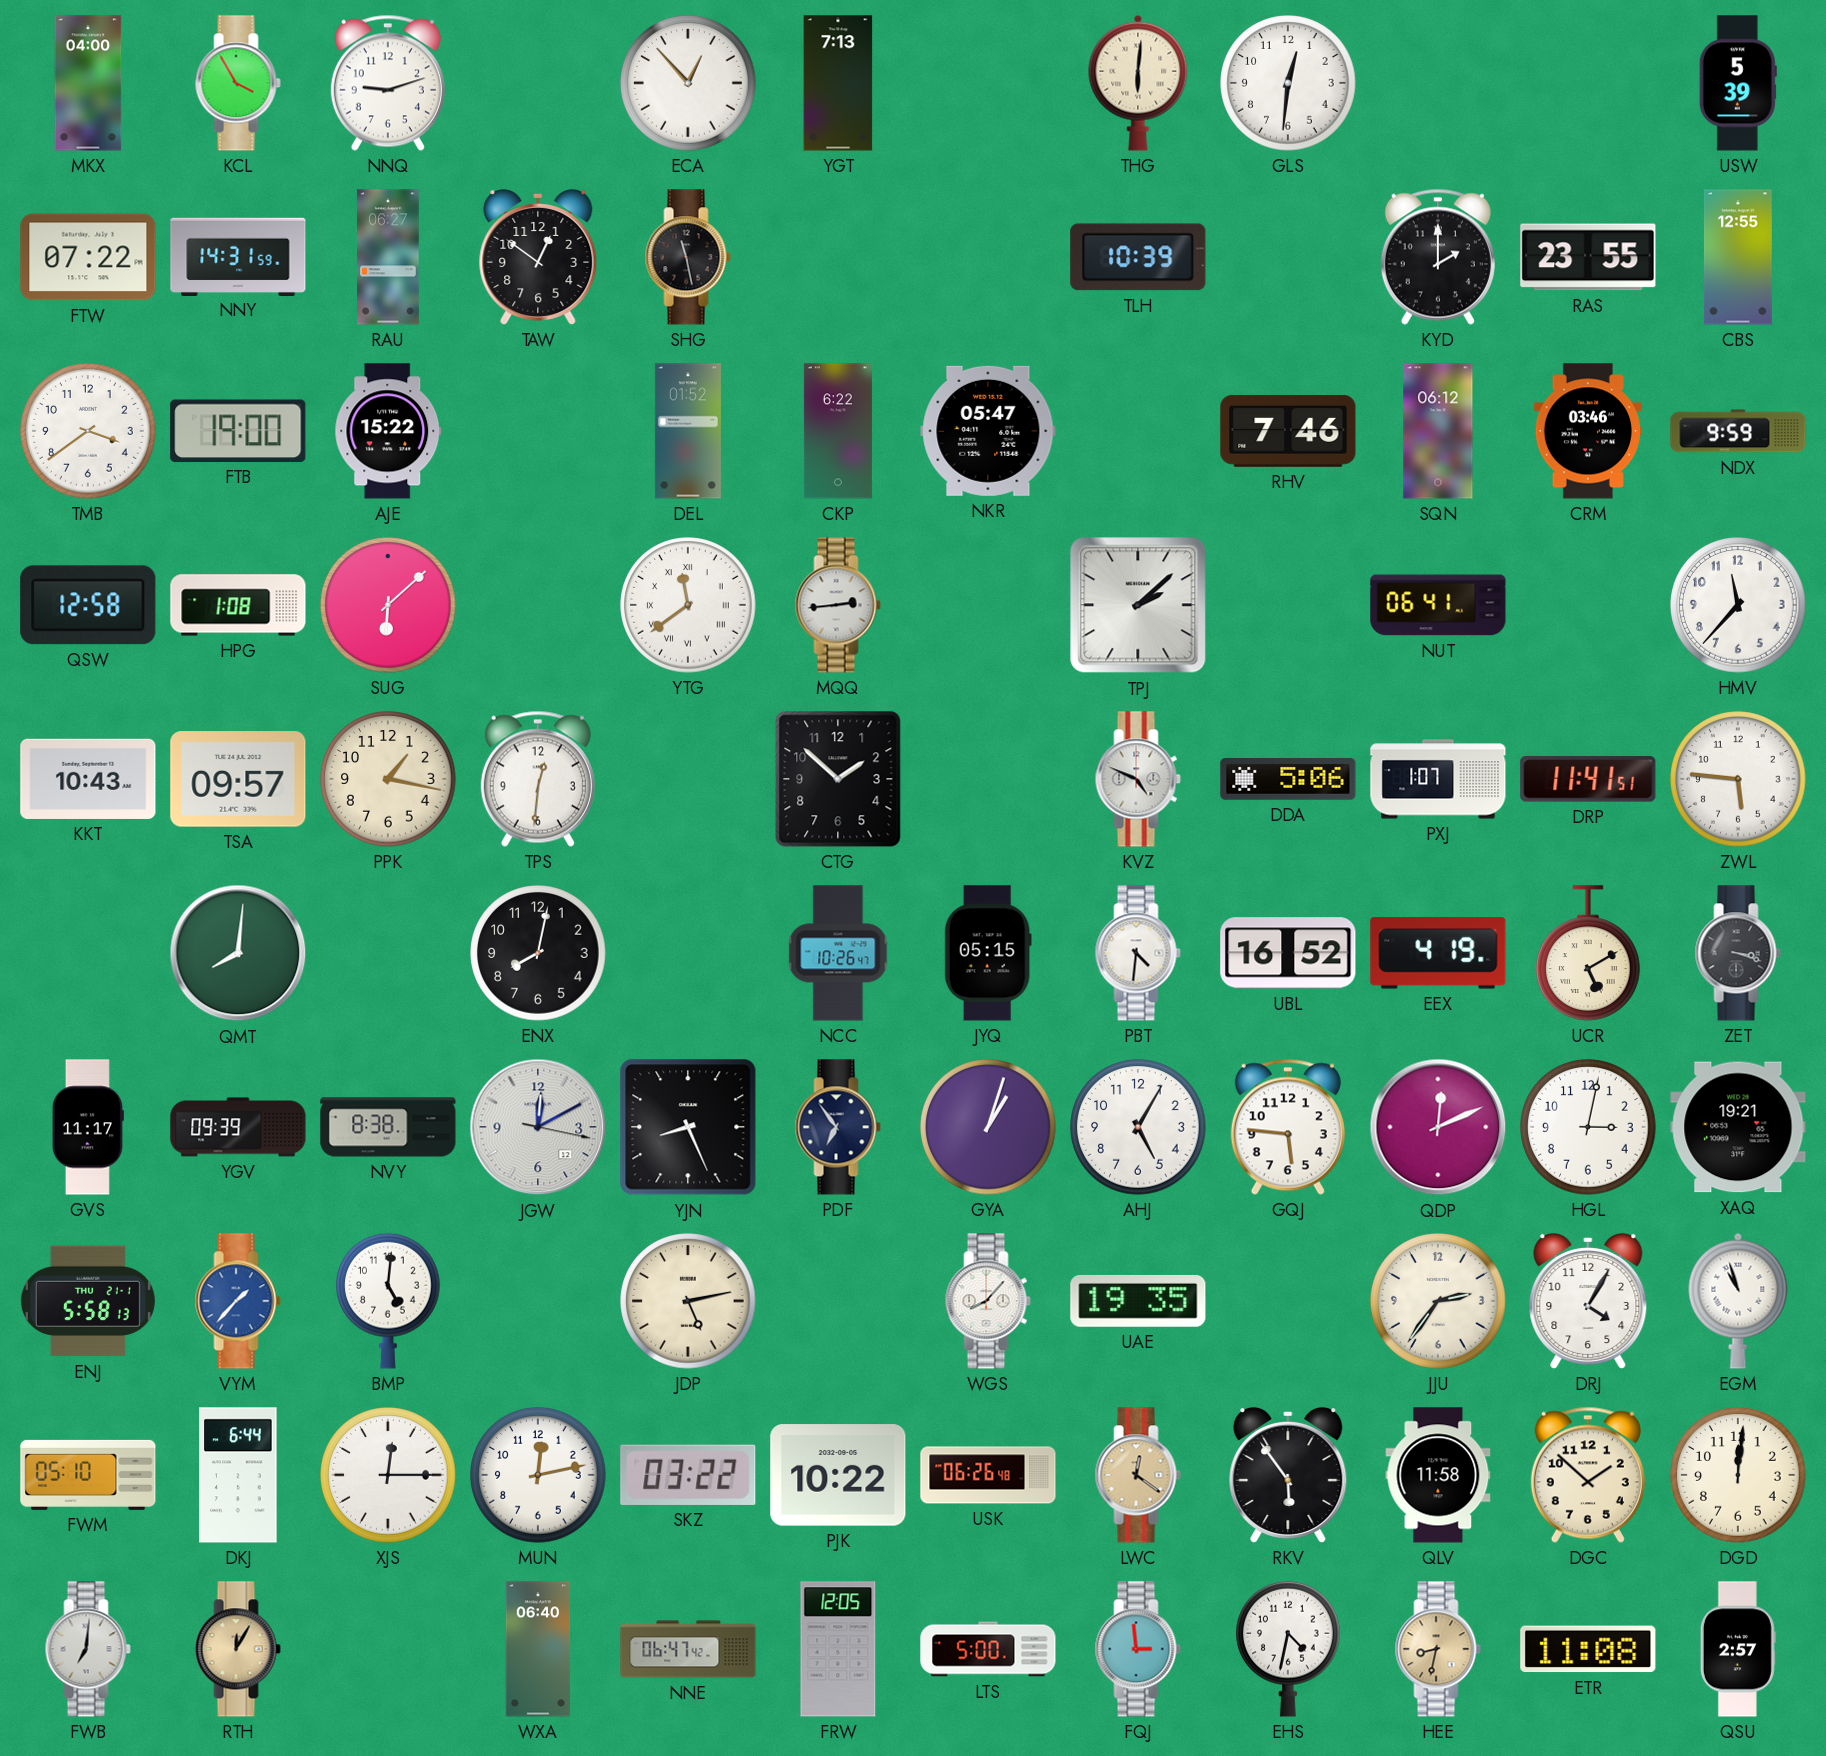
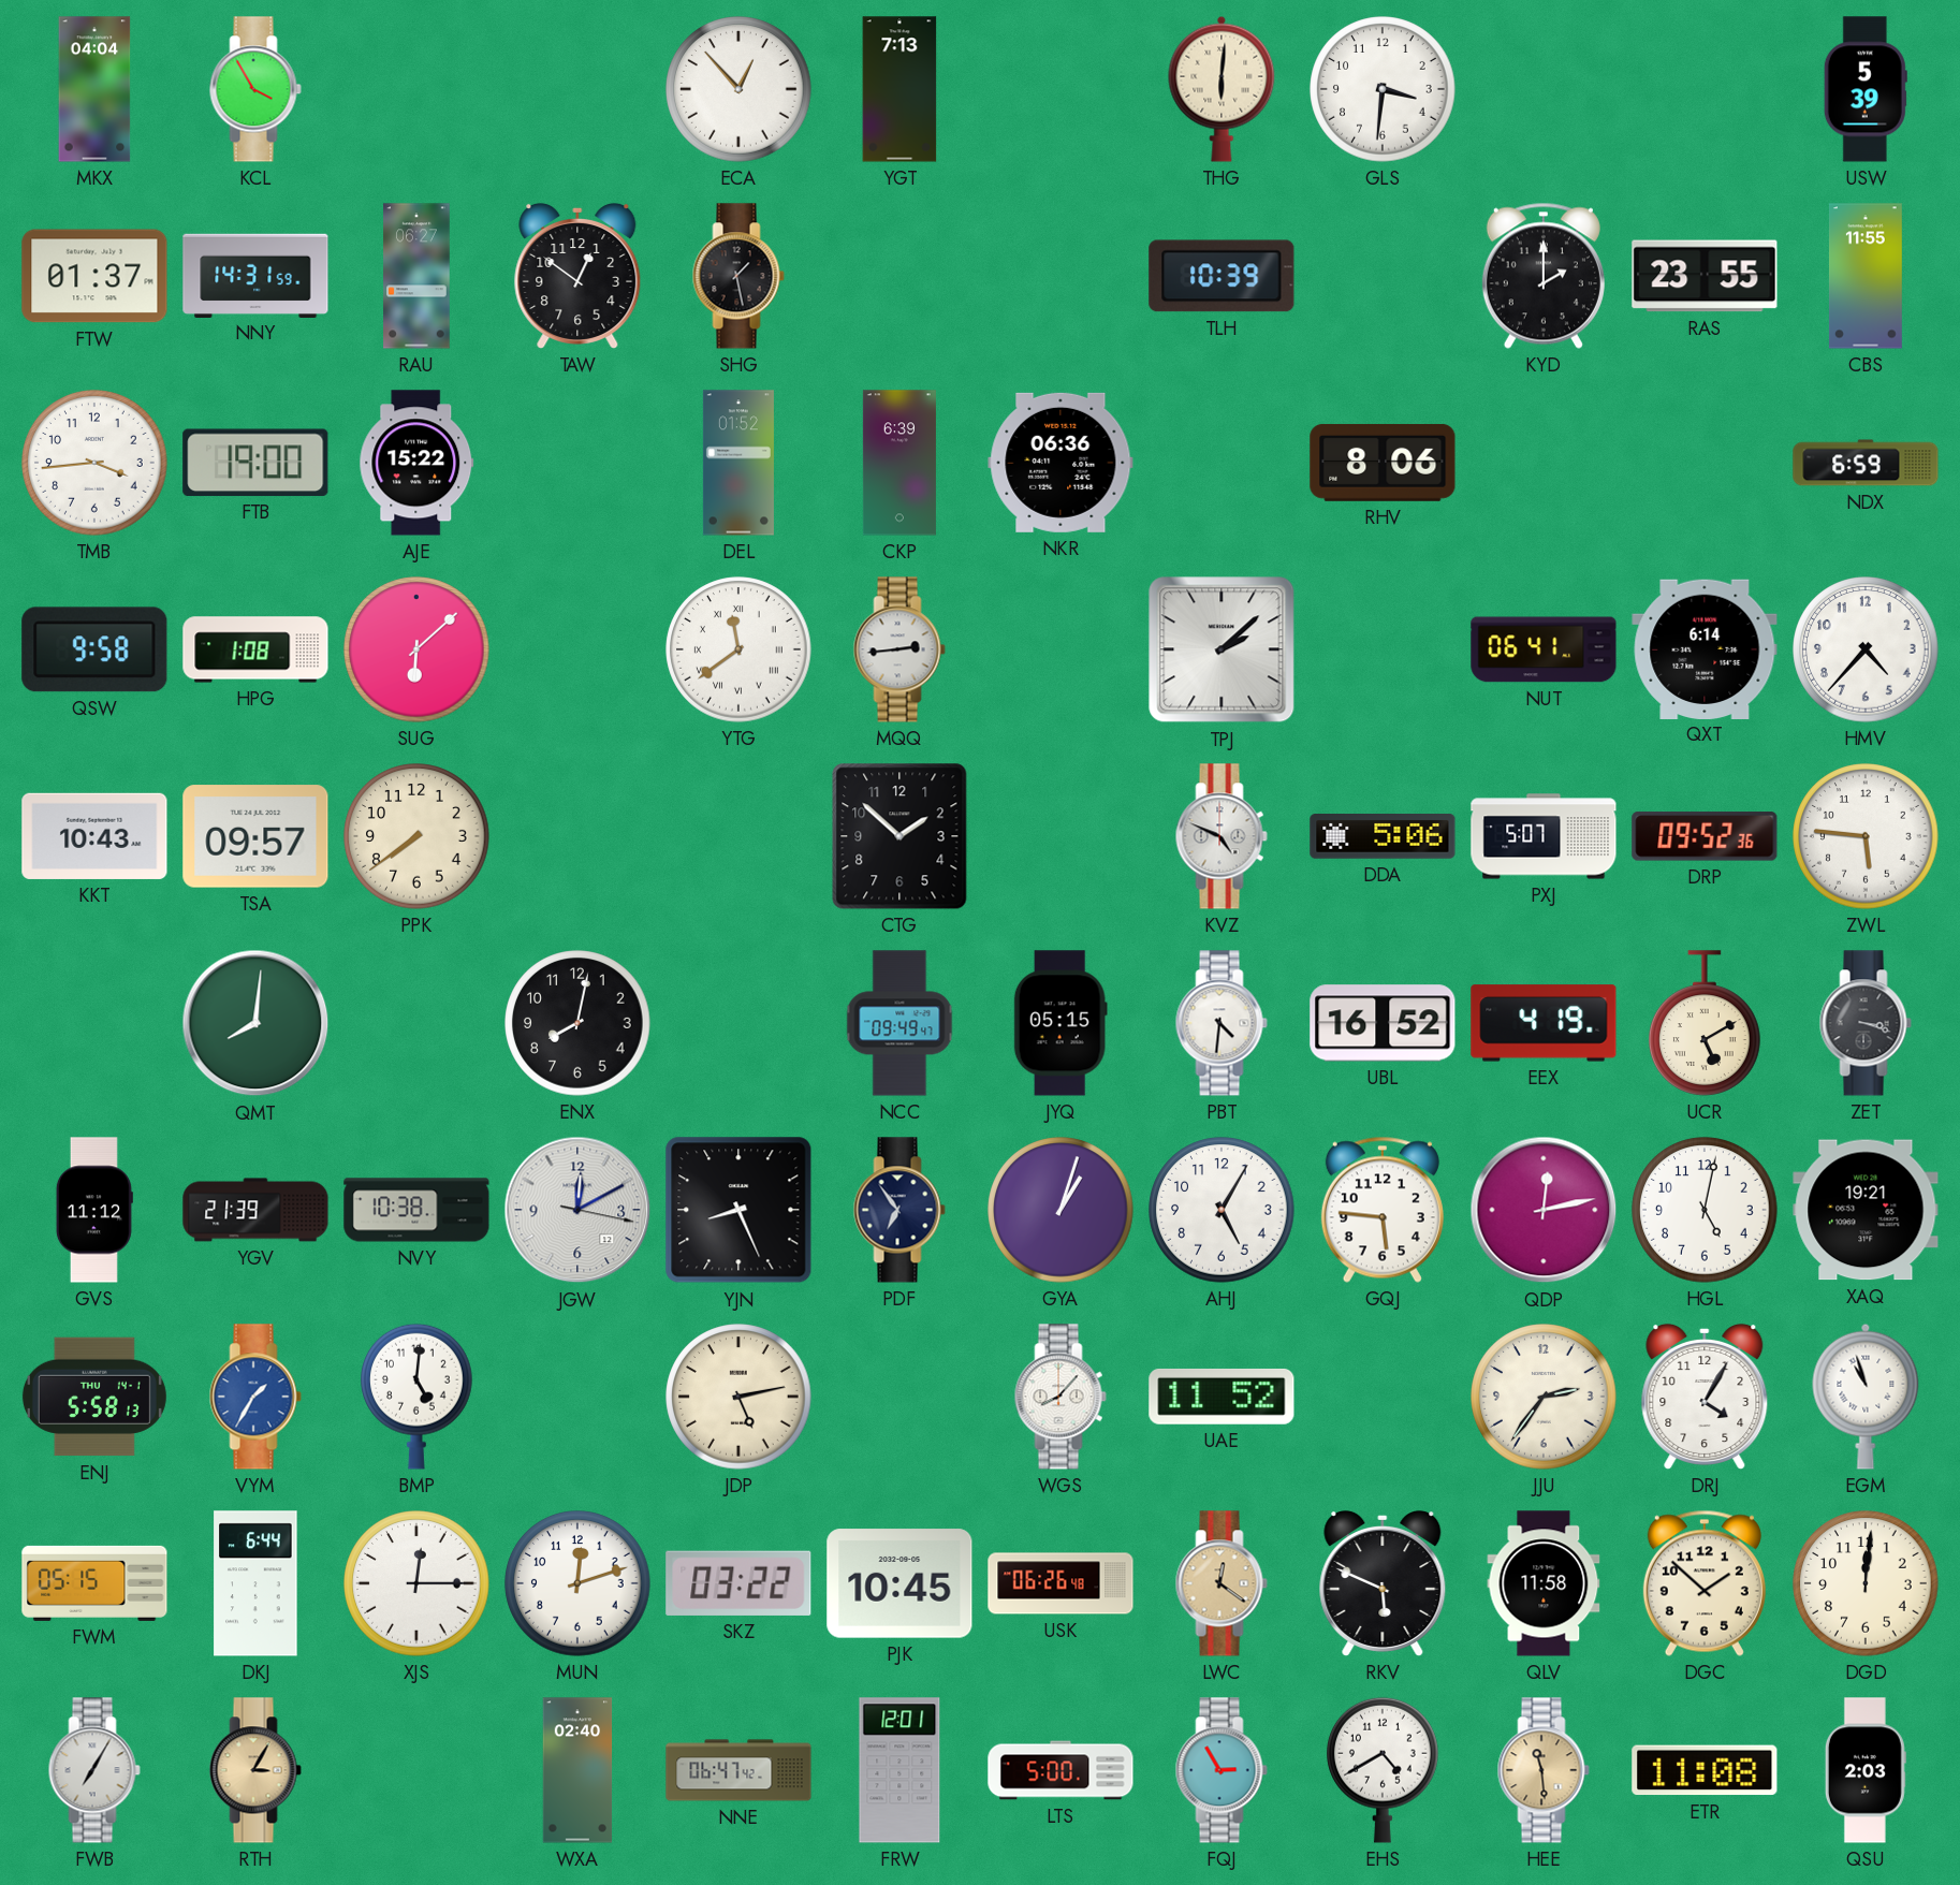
MKX: 04:00 -> 04:04
NNQ: 9:12 -> none
GLS: 12:31 -> 3:31
FTW: 07:22 -> 01:37
SHG: 11:28 -> 1:28
CBS: 12:55 -> 11:55
TMB: 3:39 -> 3:44
CKP: 6:22 -> 6:39
NKR: 05:47 -> 06:36
RHV: 7:46 -> 8:06
SQN: 06:12 -> none
CRM: 03:46 -> none
NDX: 9:59 -> 6:59
QSW: 12:58 -> 9:58
QXT: none -> 6:14
HMV: 11:37 -> 4:37
PPK: 1:17 -> 7:39
TPS: 12:31 -> none
PXJ: 1:07 -> 5:07
DRP: 11:41 -> 09:52
NCC: 10:26 -> 09:49
GVS: 11:17 -> 11:12
YGV: 09:39 -> 21:39
NVY: 8:38 -> 10:38
QDP: 12:11 -> 12:13
HGL: 3:02 -> 5:02
ENJ date: THU 21-1 -> THU 14-1
VYM: 1:37 -> 1:35
UAE: 19:35 -> 11:52
FWM: 05:10 -> 05:15
MUN: 12:13 -> 12:12
PJK: 10:22 -> 10:45
RKV: 5:54 -> 5:49
FWB: 7:01 -> 7:05
RTH: 12:05 -> 3:05
WXA: 06:40 -> 02:40
FRW: 12:05 -> 12:01
FQJ: 2:59 -> 2:55
EHS: 4:32 -> 4:40
HEE: 8:32 -> 11:29
QSU: 2:57 -> 2:03
